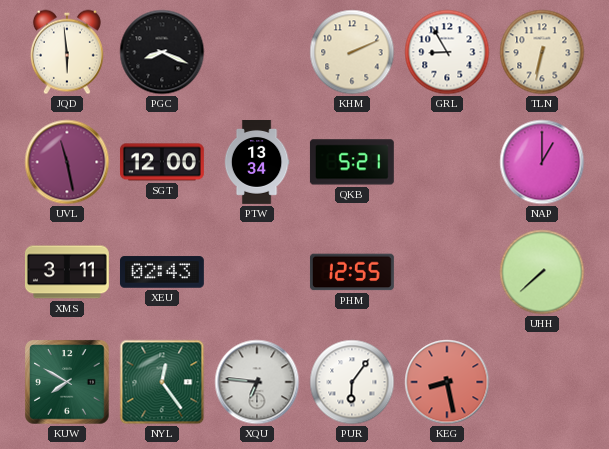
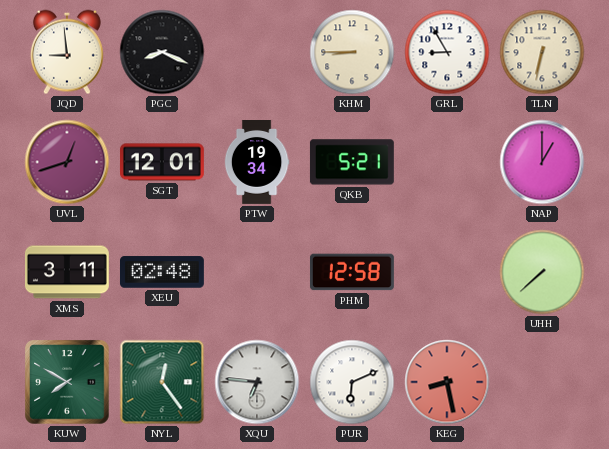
JQD: 5:59 -> 8:59
KHM: 2:11 -> 8:45
UVL: 11:28 -> 12:42
SGT: 12:00 -> 12:01
PTW: 13:34 -> 19:34
XEU: 02:43 -> 02:48
PHM: 12:55 -> 12:58
PUR: 6:06 -> 6:11
